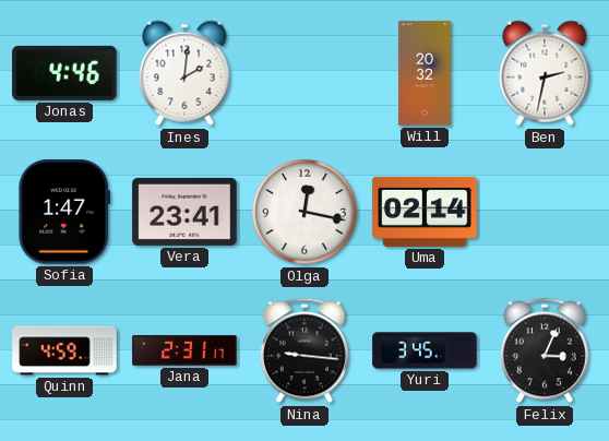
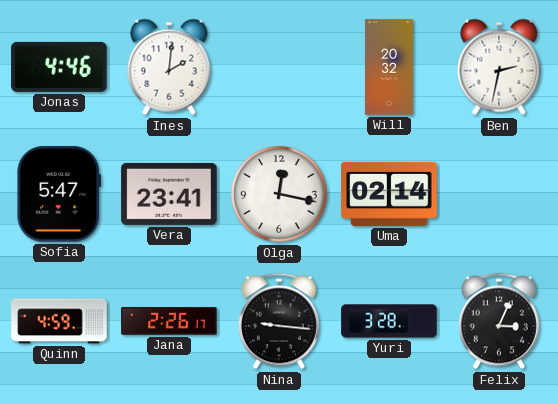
Sofia: 1:47 -> 5:47
Jana: 2:31 -> 2:26
Yuri: 3:45 -> 3:28
